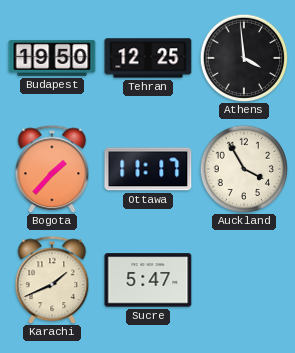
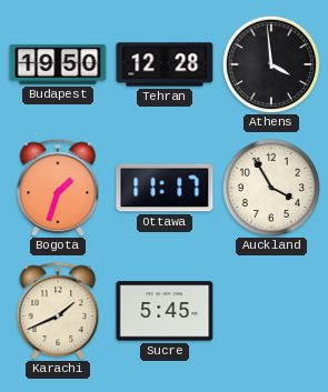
Tehran: 12:25 -> 12:28
Bogota: 1:37 -> 1:33
Sucre: 5:47 -> 5:45
